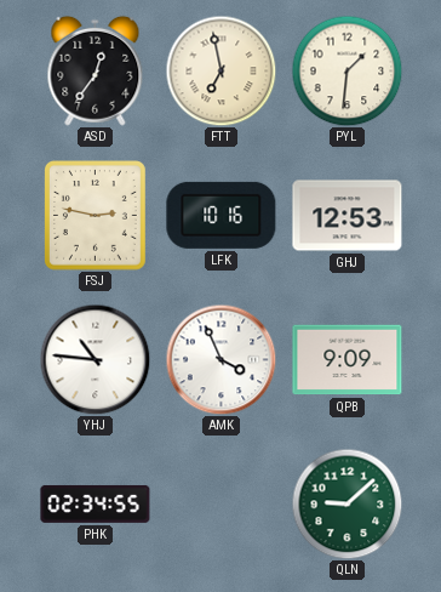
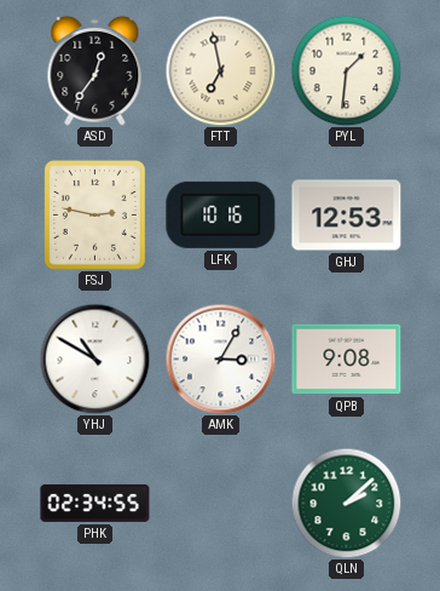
YHJ: 10:46 -> 10:50
AMK: 3:56 -> 3:05
QPB: 9:09 -> 9:08
QLN: 9:08 -> 2:08
